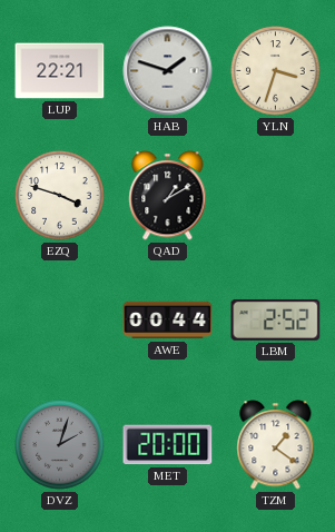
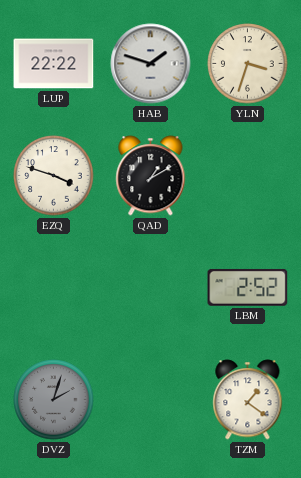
LUP: 22:21 -> 22:22
AWE: 00:44 -> none
MET: 20:00 -> none
